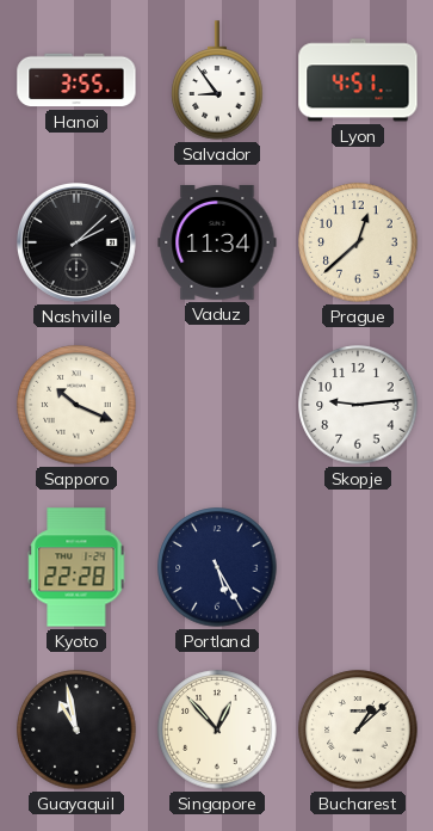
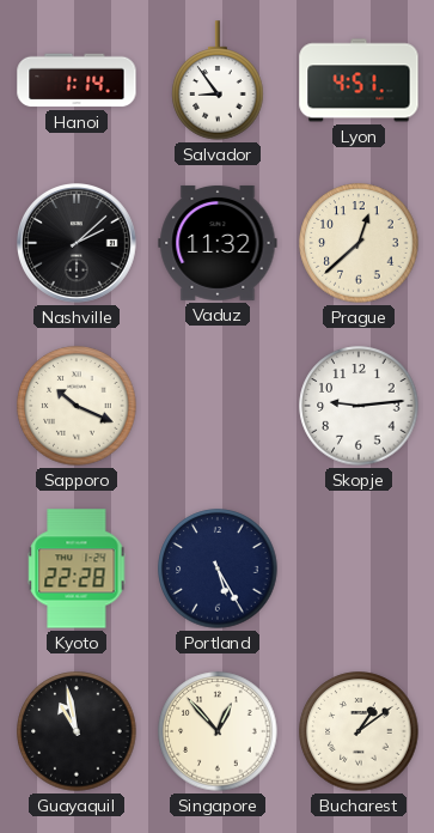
Hanoi: 3:55 -> 1:14
Vaduz: 11:34 -> 11:32
Bucharest: 1:08 -> 1:09
